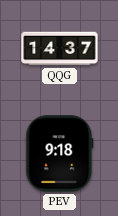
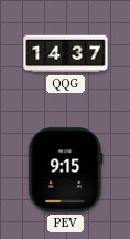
PEV: 9:18 -> 9:15
